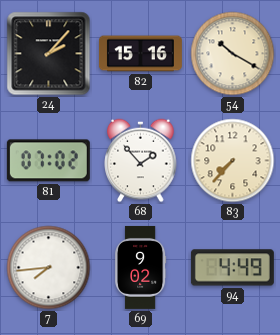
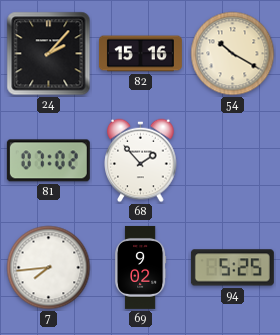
83: 7:37 -> none
94: 4:49 -> 5:25
